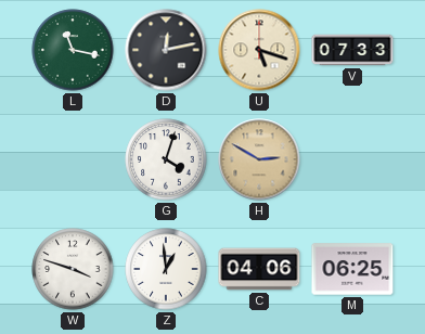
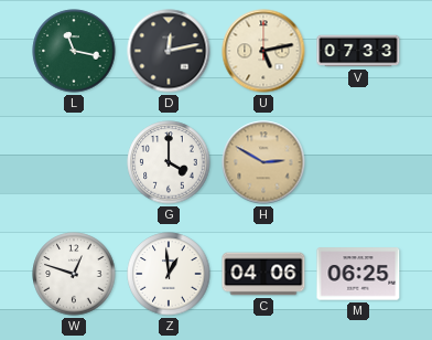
U: 5:18 -> 5:13
G: 4:03 -> 4:00
W: 3:48 -> 12:48
